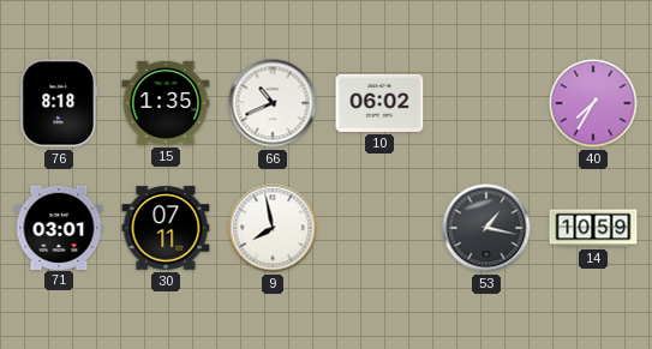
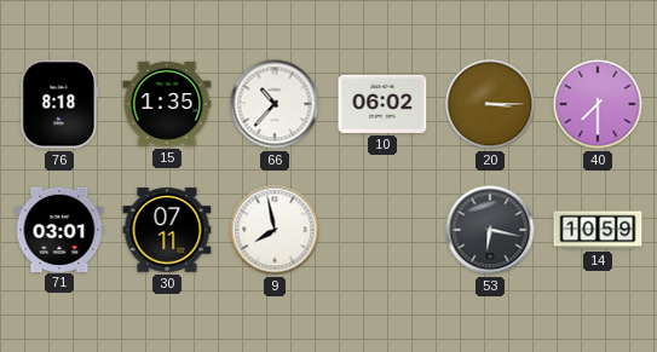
66: 10:41 -> 10:37
20: none -> 3:15
40: 7:35 -> 7:30
53: 1:17 -> 6:17
